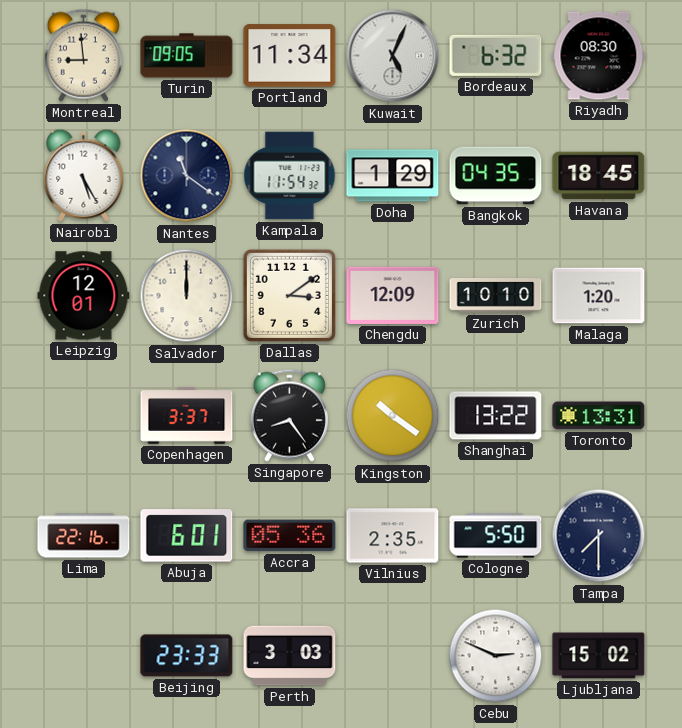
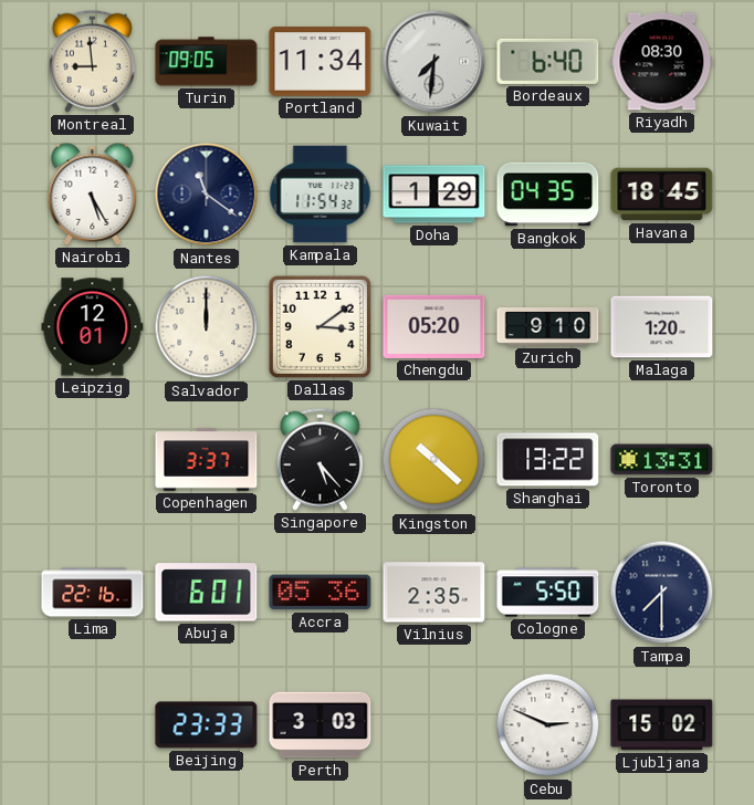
Kuwait: 5:04 -> 7:31
Bordeaux: 6:32 -> 6:40
Chengdu: 12:09 -> 05:20
Zurich: 10:10 -> 9:10
Singapore: 8:24 -> 5:23
Kingston: 10:21 -> 10:22
